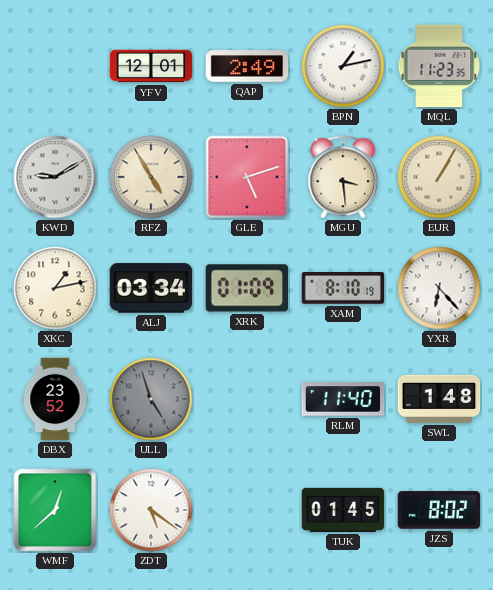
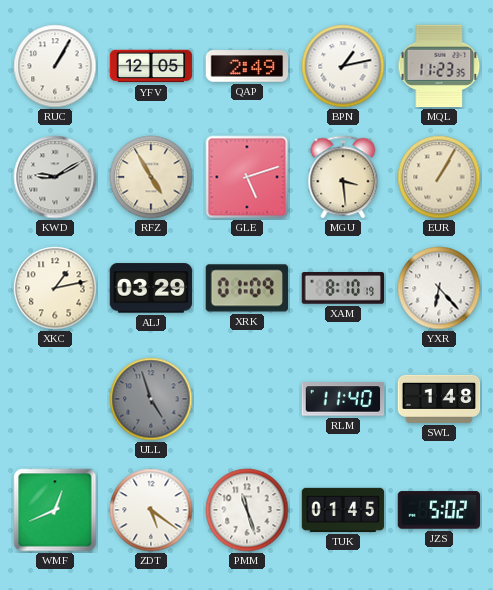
RUC: none -> 1:05
YFV: 12:01 -> 12:05
ALJ: 03:34 -> 03:29
DBX: 23:52 -> none
WMF: 12:38 -> 12:41
PMM: none -> 11:27
JZS: 8:02 -> 5:02
